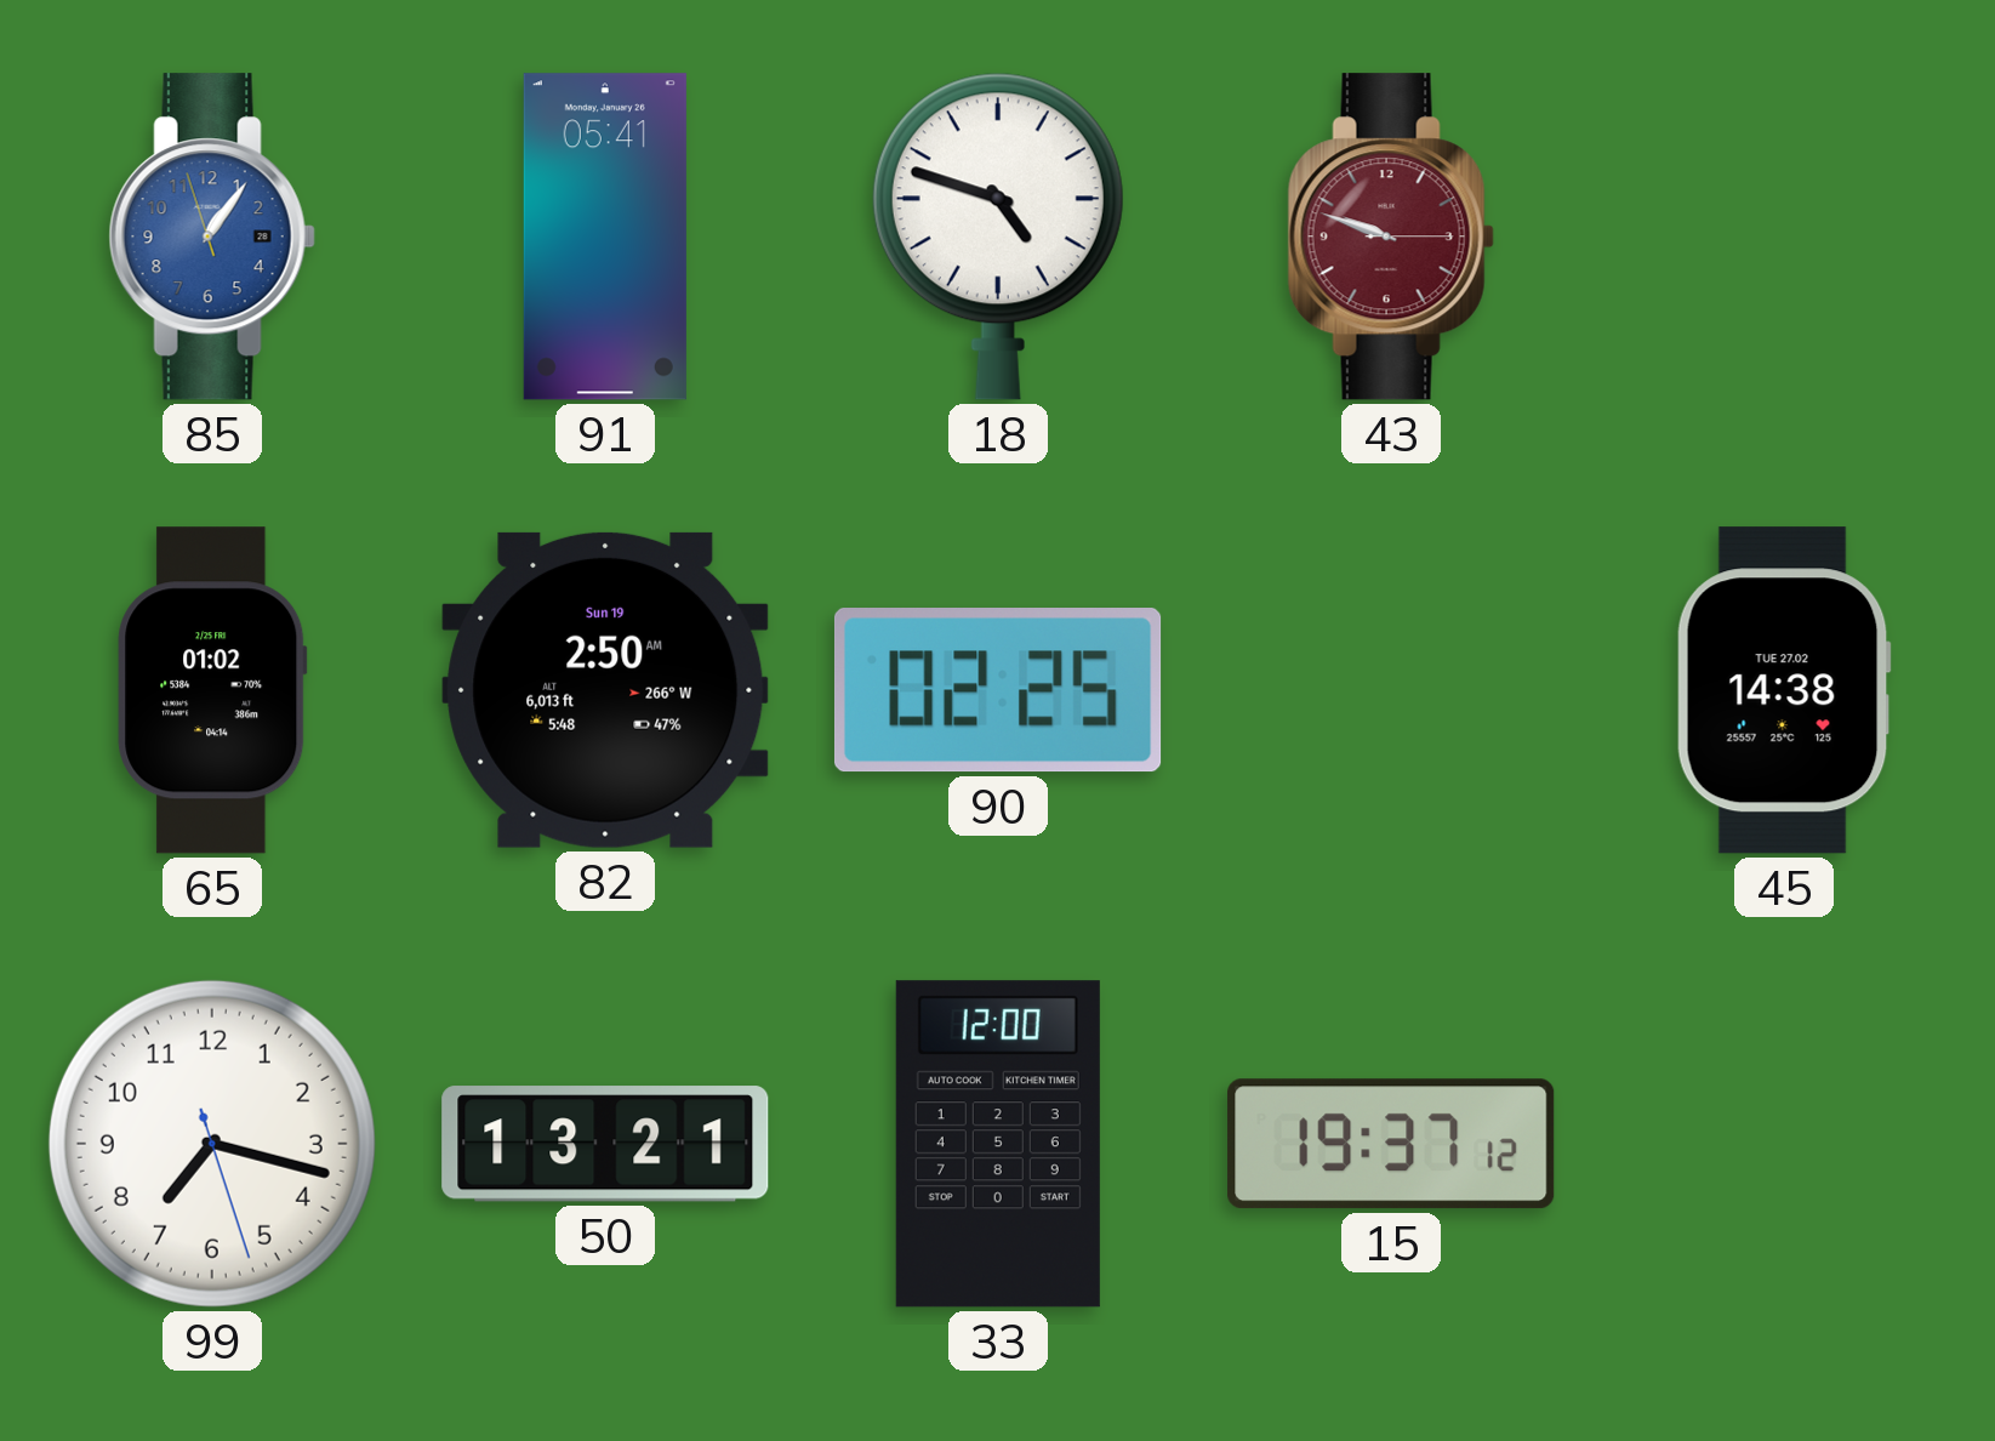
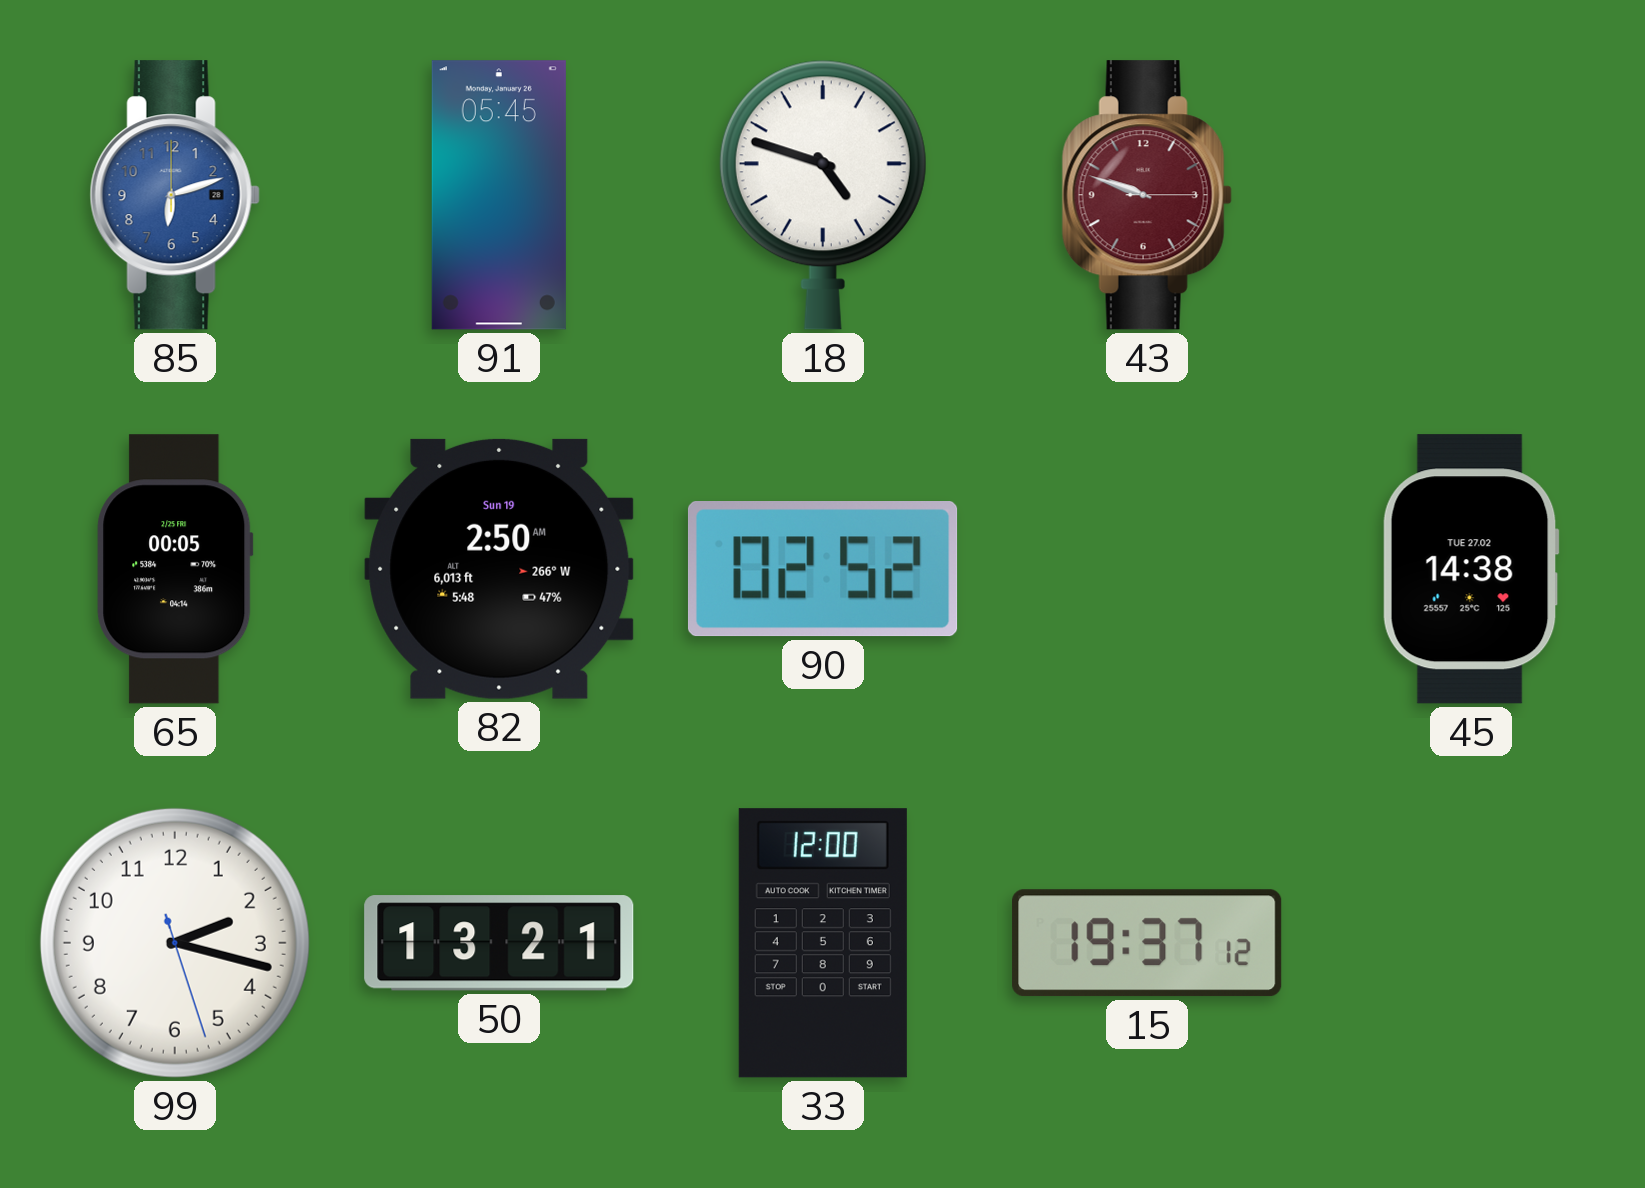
85: 1:05 -> 6:12
91: 05:41 -> 05:45
65: 01:02 -> 00:05
90: 02:25 -> 02:52
99: 7:17 -> 2:17
